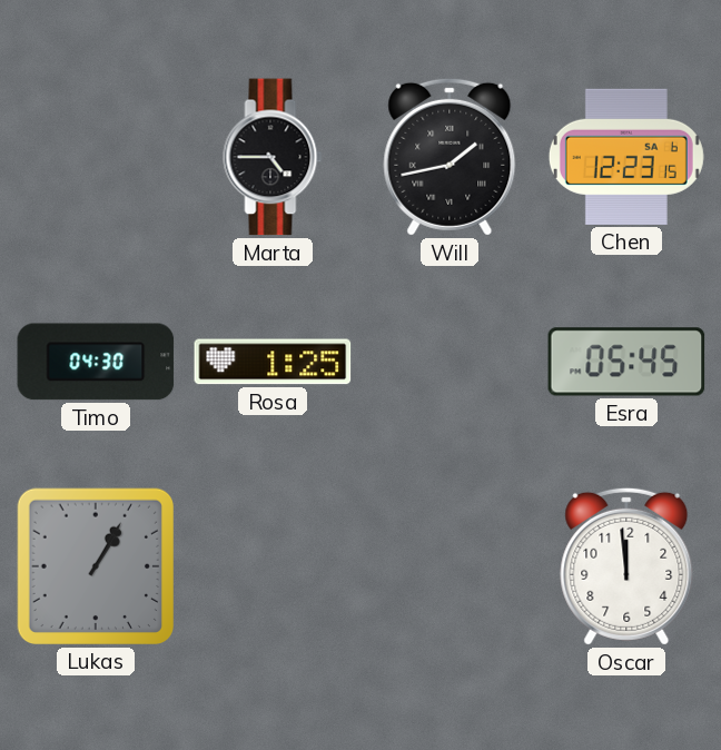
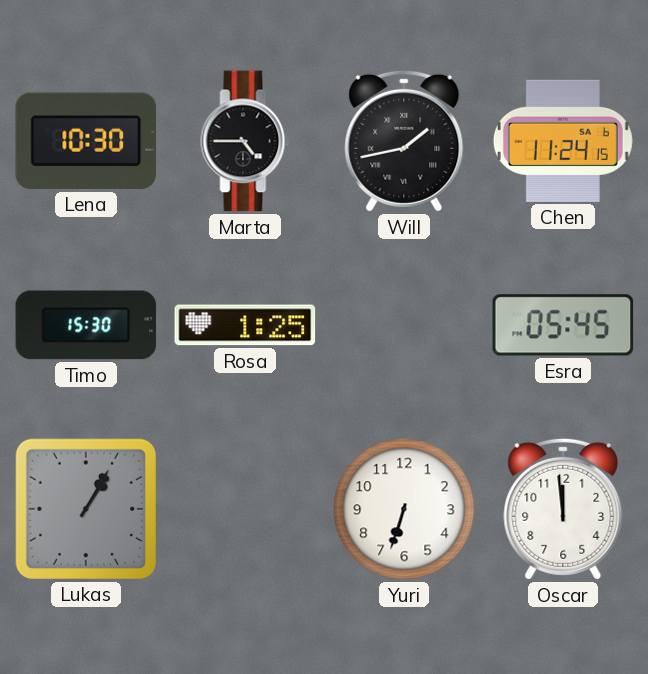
Lena: none -> 10:30
Chen: 12:23 -> 11:24
Timo: 04:30 -> 15:30
Yuri: none -> 6:33
